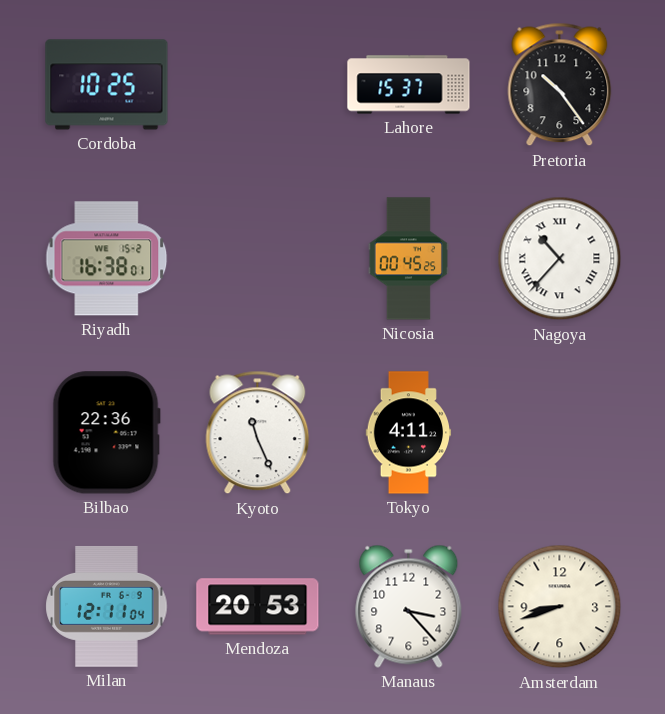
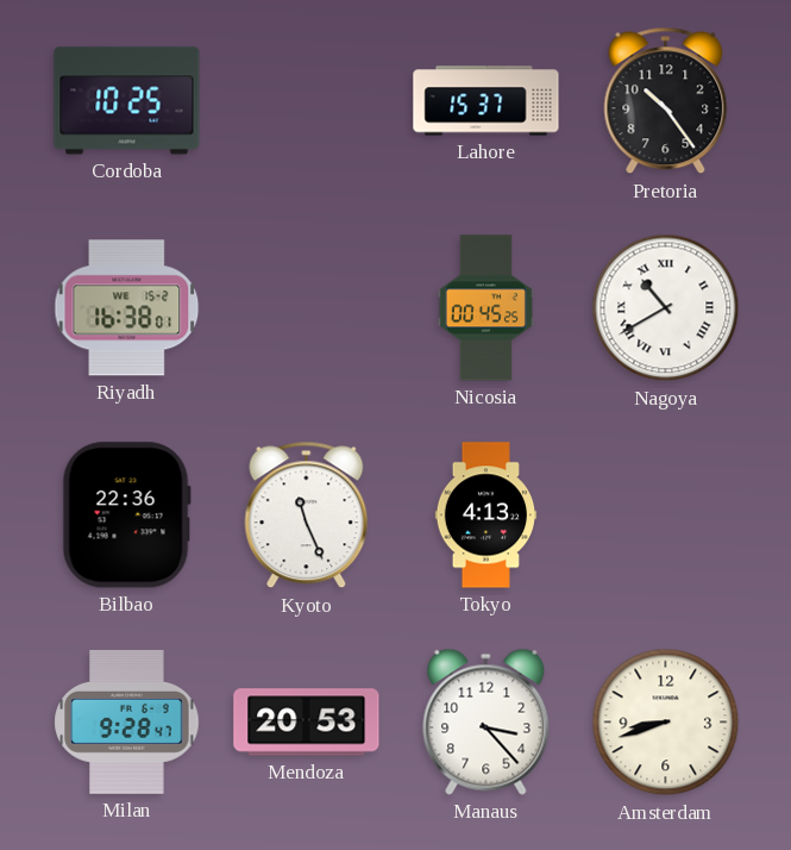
Nagoya: 10:37 -> 10:40
Tokyo: 4:11 -> 4:13
Milan: 12:11 -> 9:28
